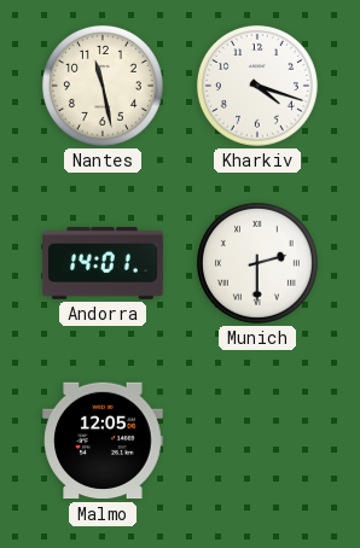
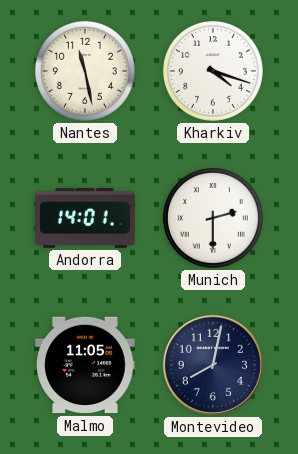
Malmo: 12:05 -> 11:05
Montevideo: none -> 8:02
